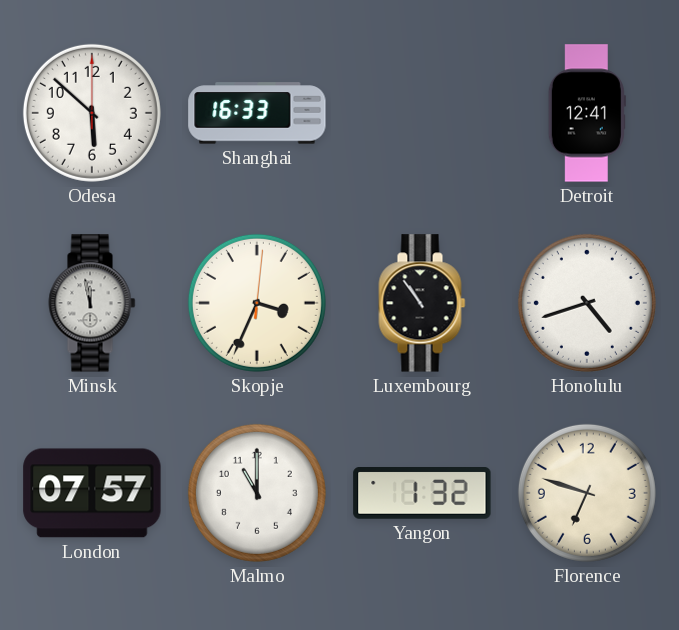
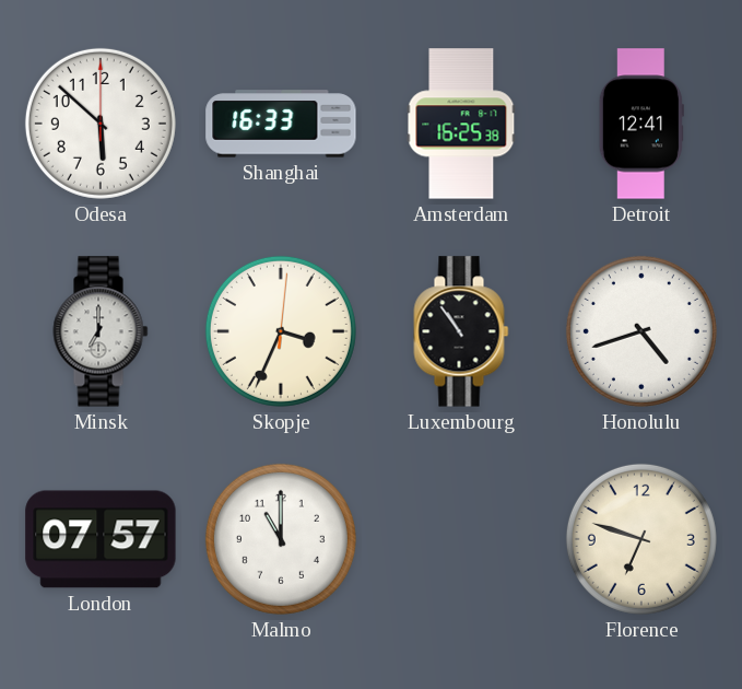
Amsterdam: none -> 16:25
Minsk: 11:58 -> 7:00
Yangon: 1:32 -> none
